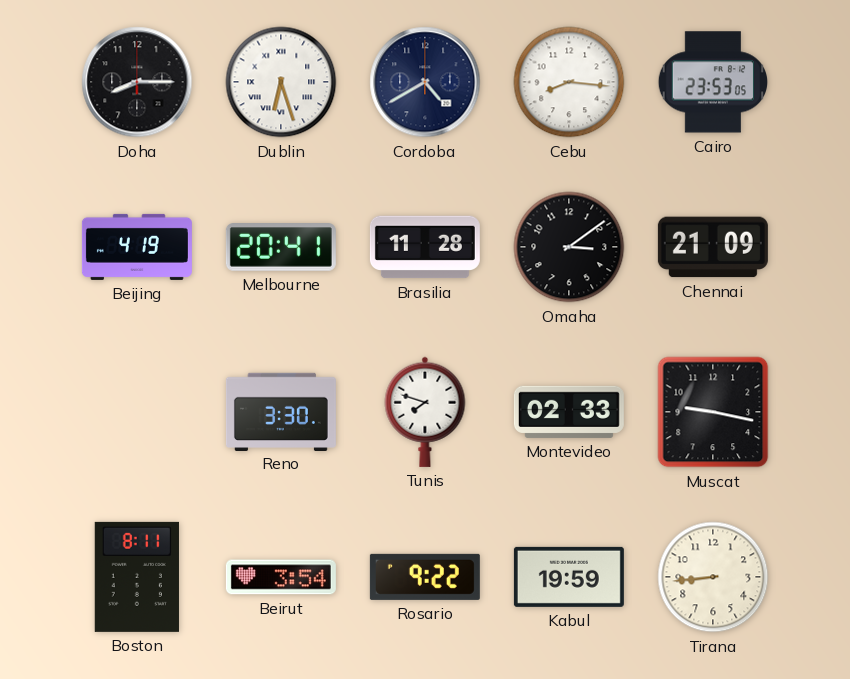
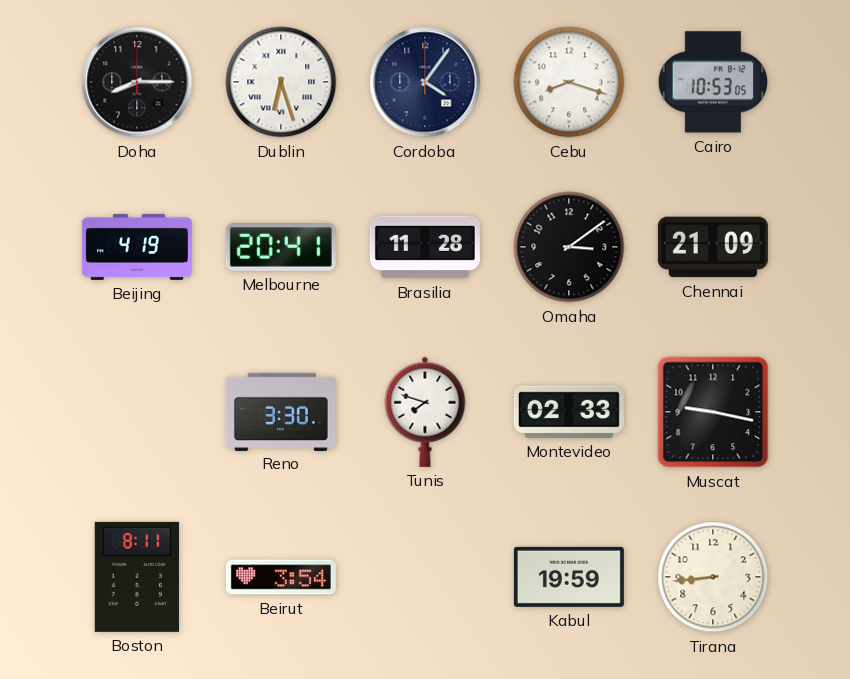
Cordoba: 4:40 -> 4:06
Cebu: 8:16 -> 8:18
Cairo: 23:53 -> 10:53
Rosario: 9:22 -> none
